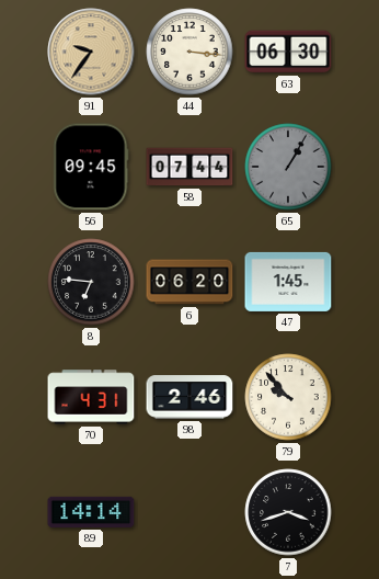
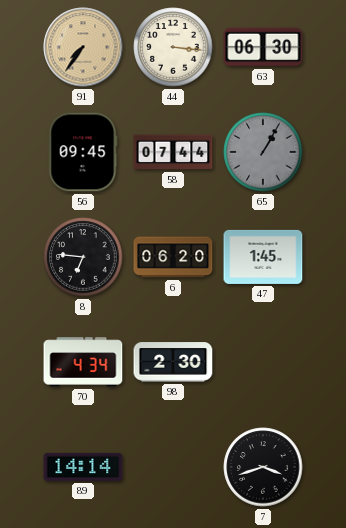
91: 9:36 -> 7:36
70: 4:31 -> 4:34
98: 2:46 -> 2:30
79: 9:53 -> none
